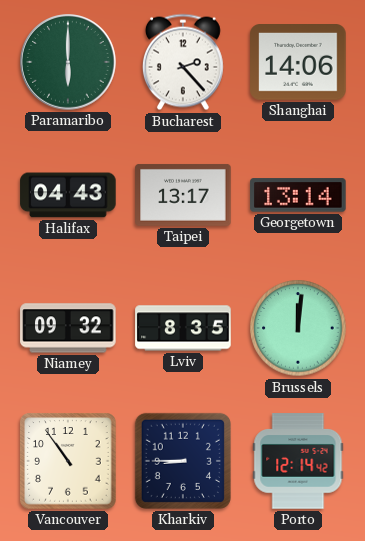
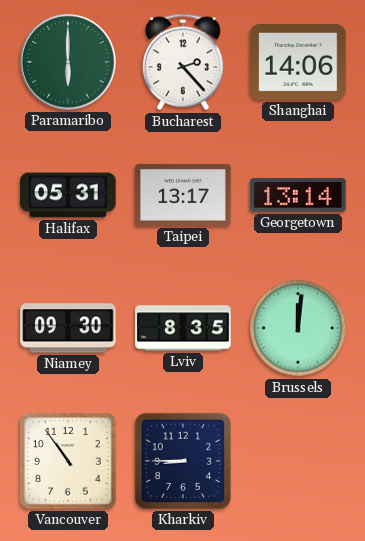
Halifax: 04:43 -> 05:31
Niamey: 09:32 -> 09:30
Porto: 12:14 -> none
